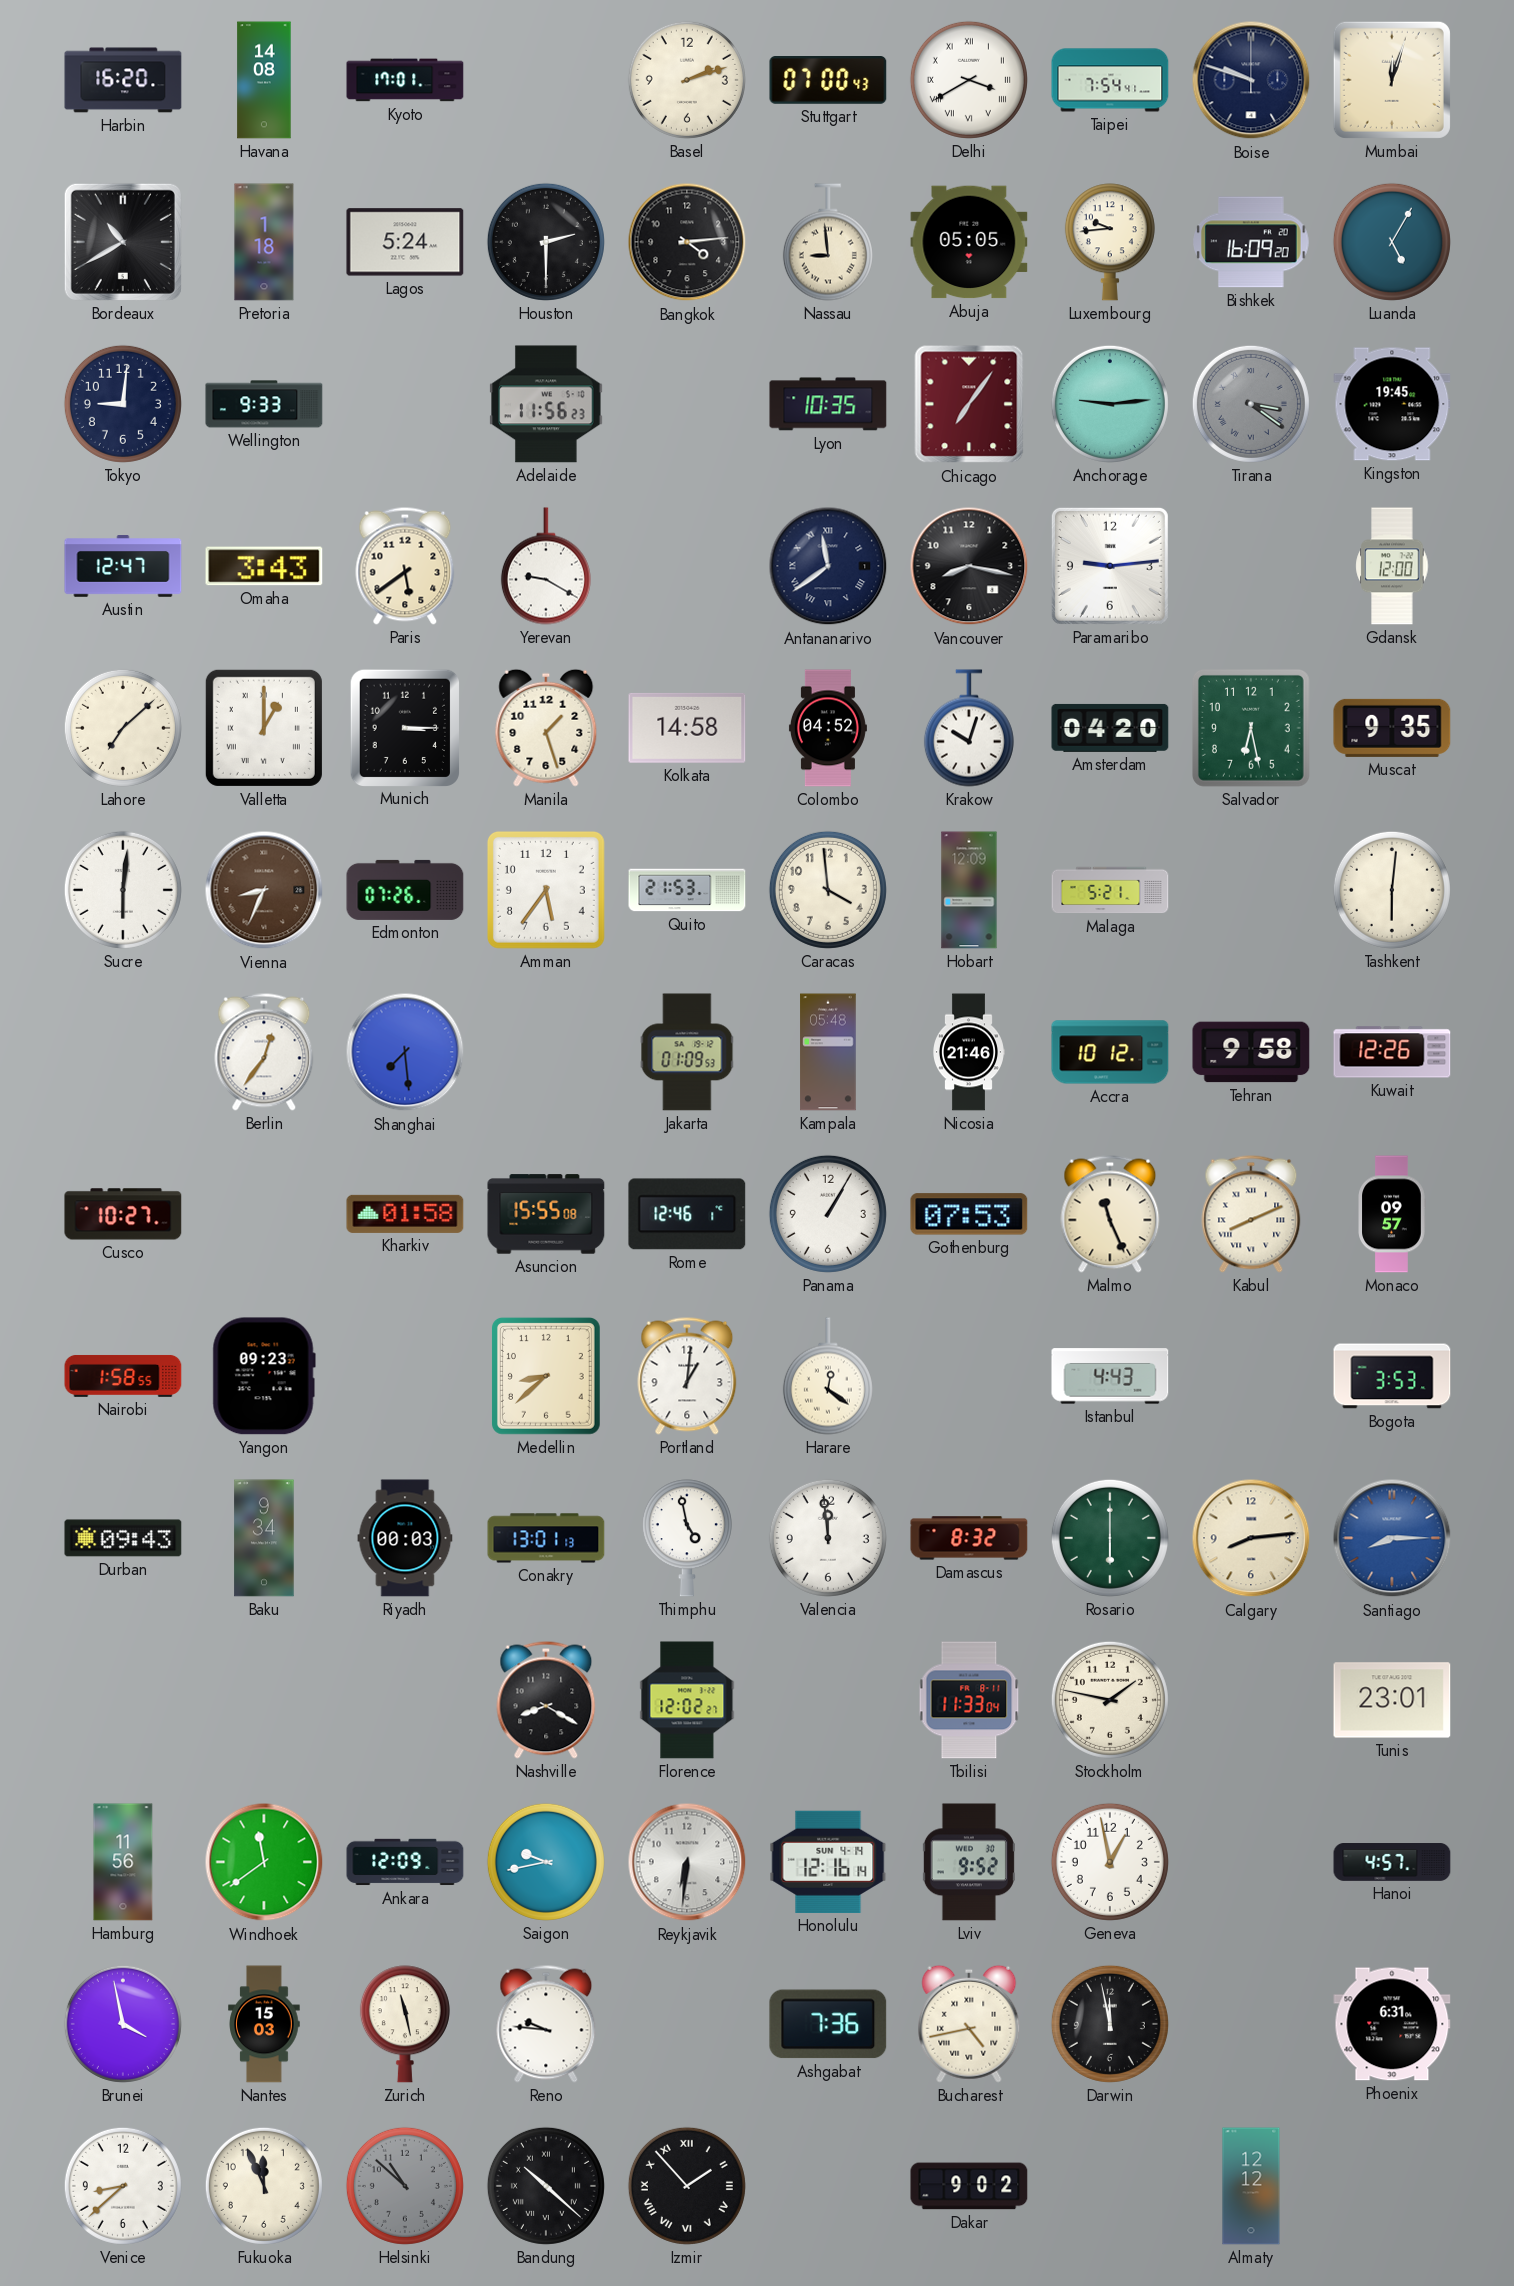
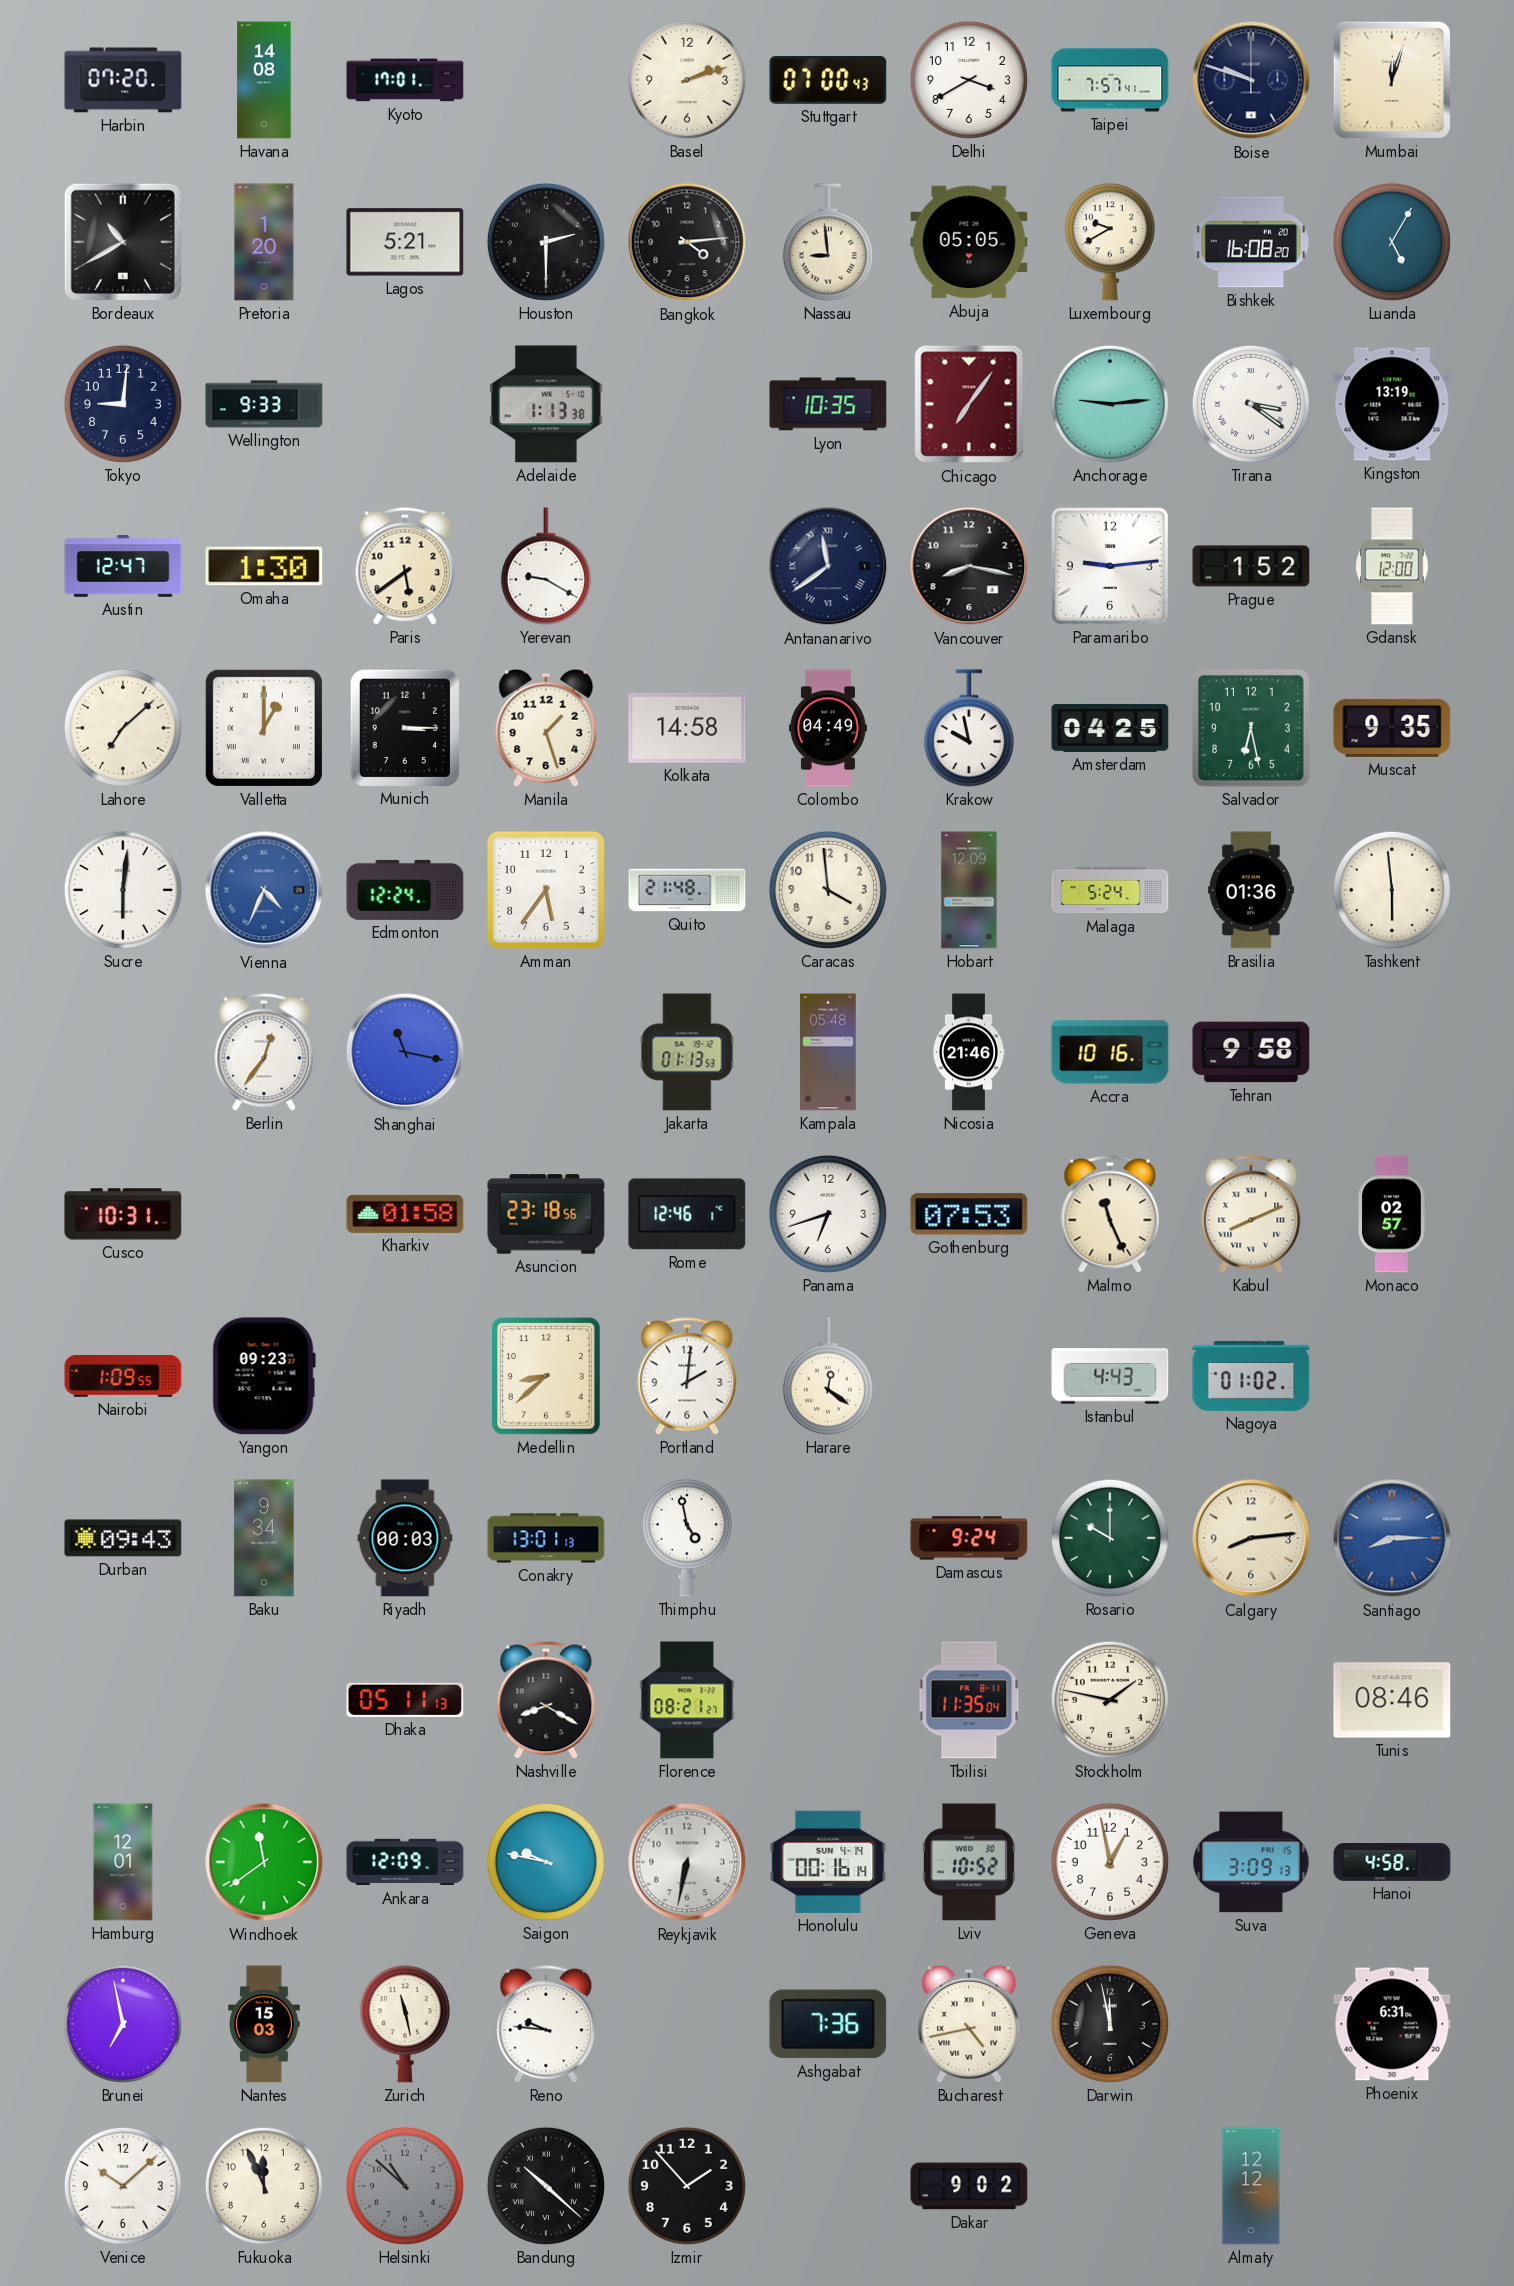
Harbin: 16:20 -> 07:20
Delhi numerals: Roman -> Arabic
Taipei: 7:54 -> 7:57
Pretoria: 1:18 -> 1:20
Lagos: 5:24 -> 5:21
Luxembourg: 9:44 -> 9:40
Bishkek: 16:09 -> 16:08
Adelaide: 11:56 -> 1:13
Tirana dial: grey -> white
Kingston: 19:45 -> 13:19
Omaha: 3:43 -> 1:30
Prague: none -> 1:52
Colombo: 04:52 -> 04:49
Krakow: 10:03 -> 9:58
Amsterdam: 04:20 -> 04:25
Vienna: 8:34 -> 4:34
Vienna dial: brown -> blue
Edmonton: 07:26 -> 12:24
Quito: 21:53 -> 21:48
Malaga: 5:21 -> 5:24
Brasilia: none -> 01:36
Tashkent: 6:01 -> 5:59
Shanghai: 7:29 -> 11:17
Jakarta: 01:09 -> 01:13
Accra: 10:12 -> 10:16
Kuwait: 12:26 -> none
Cusco: 10:27 -> 10:31
Asuncion: 15:55 -> 23:18
Panama: 1:05 -> 6:42
Monaco: 09:57 -> 02:57
Nairobi: 1:58 -> 1:09
Portland: 1:01 -> 2:01
Nagoya: none -> 01:02
Bogota: 3:53 -> none
Valencia: 11:59 -> none
Damascus: 8:32 -> 9:24
Rosario: 6:00 -> 10:00
Dhaka: none -> 05:11
Florence: 12:02 -> 08:21
Tbilisi: 11:33 -> 11:35
Tunis: 23:01 -> 08:46
Hamburg: 11:56 -> 12:01
Saigon: 9:43 -> 9:47
Reykjavik: 6:31 -> 6:32
Honolulu: 12:16 -> 00:16
Lviv: 9:52 -> 10:52
Suva: none -> 3:09
Hanoi: 4:57 -> 4:58
Brunei: 3:58 -> 6:58
Venice: 8:38 -> 10:08
Izmir numerals: Roman -> Arabic
